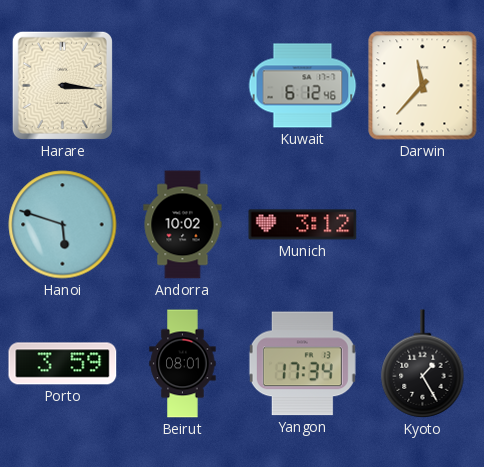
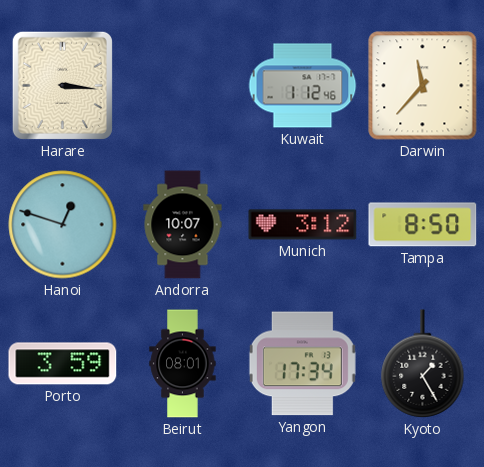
Kuwait: 6:12 -> 1:12
Hanoi: 5:48 -> 12:48
Andorra: 10:02 -> 10:07
Tampa: none -> 8:50
